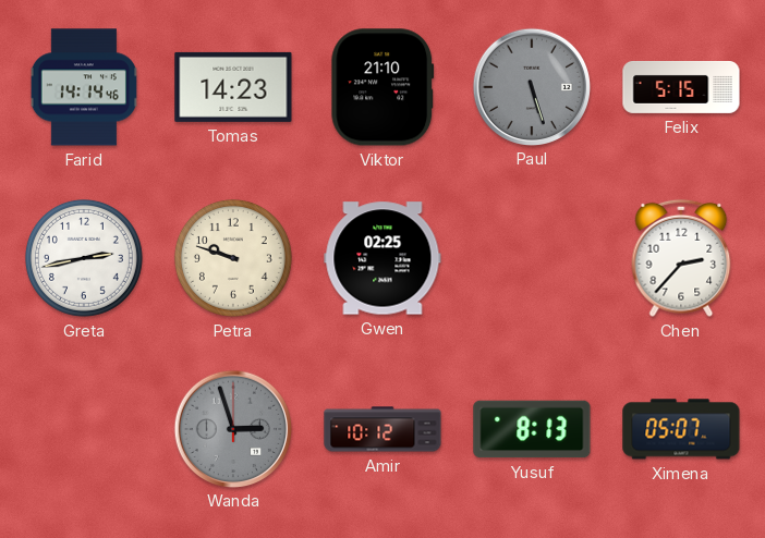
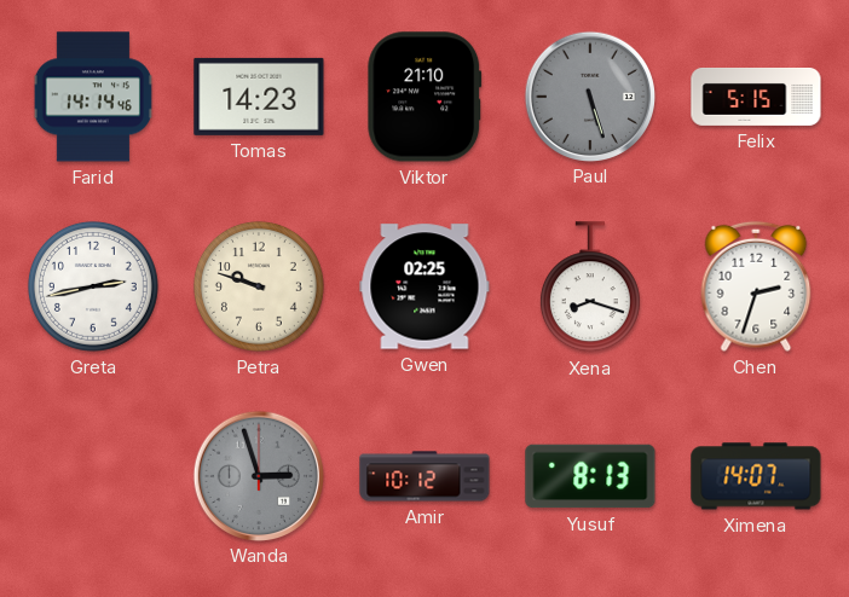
Xena: none -> 8:18
Chen: 2:37 -> 2:33
Ximena: 05:07 -> 14:07
